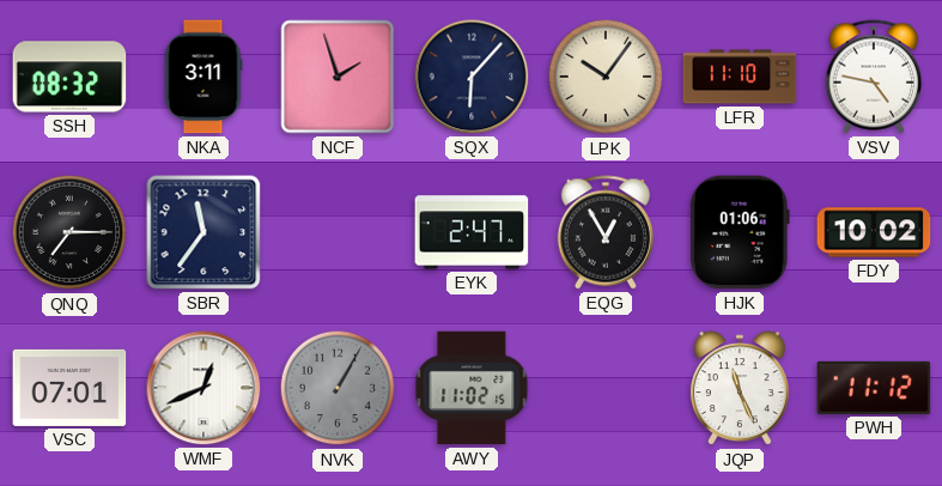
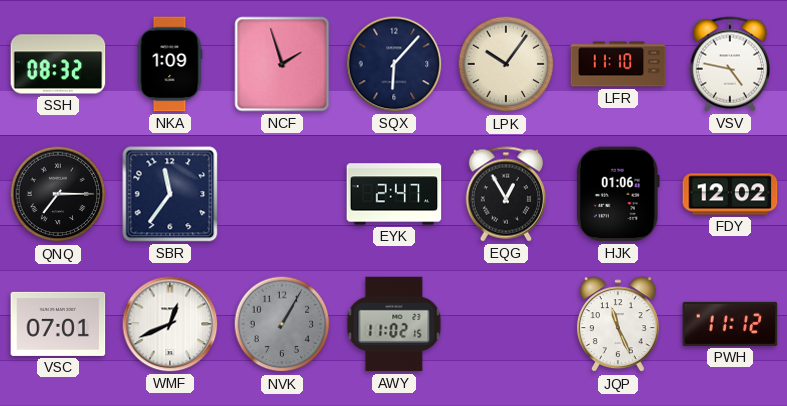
NKA: 3:11 -> 1:09
FDY: 10:02 -> 12:02
